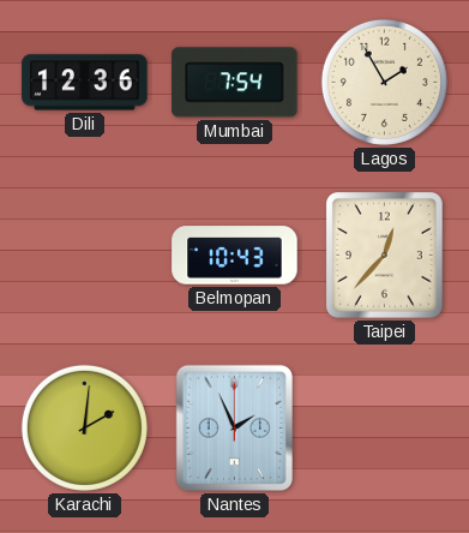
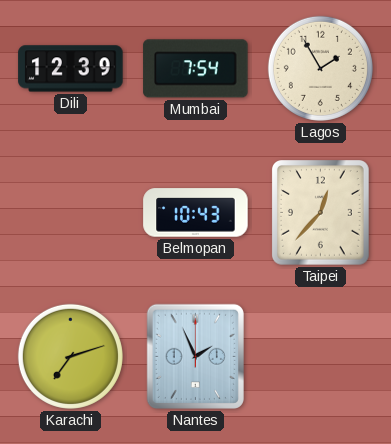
Dili: 12:36 -> 12:39
Karachi: 2:01 -> 7:12
